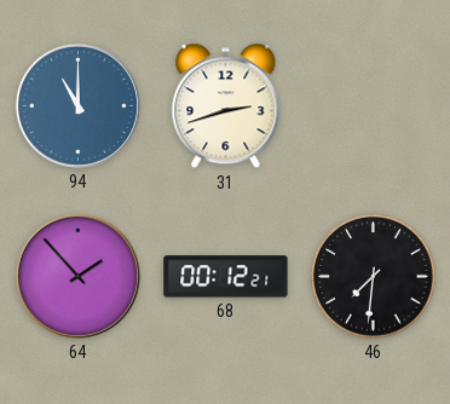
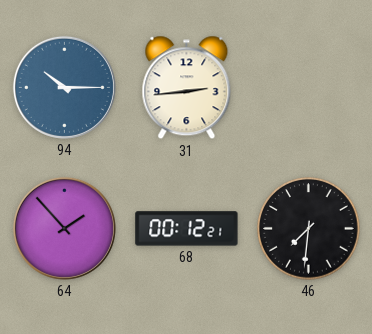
94: 11:00 -> 10:15
31: 2:42 -> 2:44
